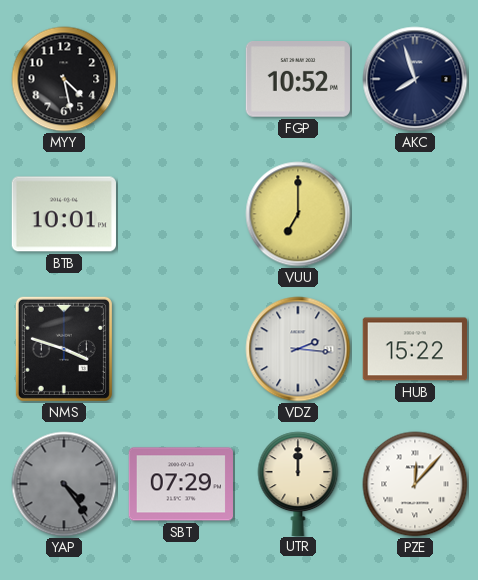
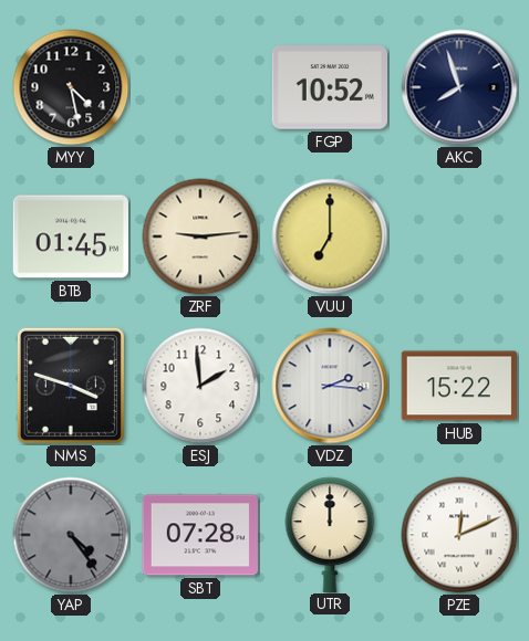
BTB: 10:01 -> 01:45
ZRF: none -> 9:14
ESJ: none -> 1:59
SBT: 07:29 -> 07:28
PZE: 12:07 -> 12:11
